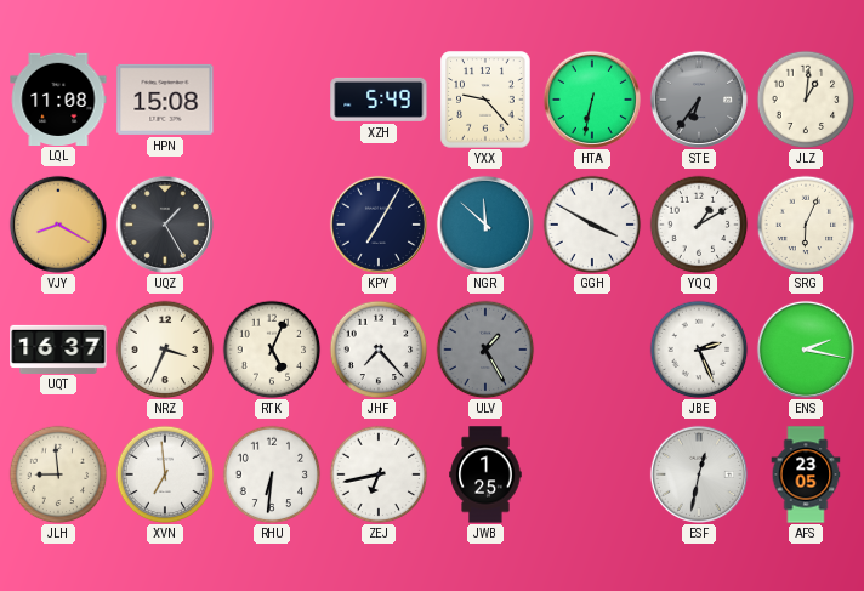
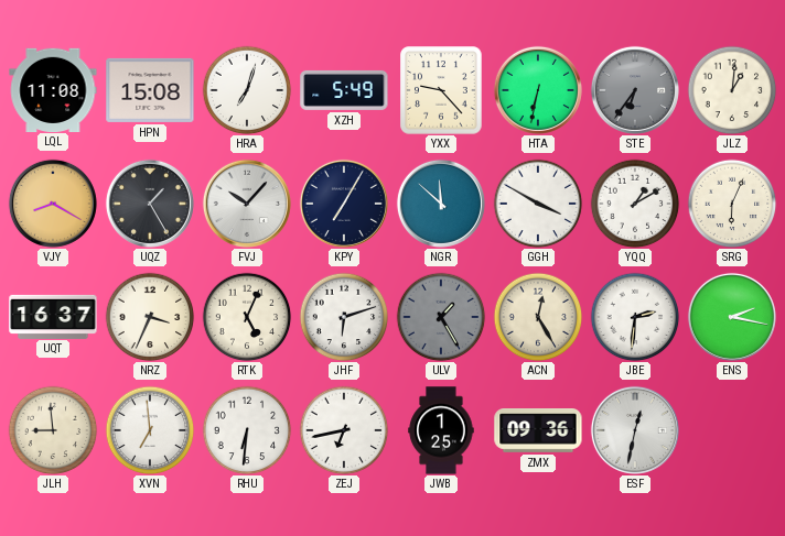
HRA: none -> 7:03
FVJ: none -> 10:07
JHF: 7:23 -> 6:12
ACN: none -> 12:25
JBE: 2:26 -> 2:31
ZMX: none -> 09:36
AFS: 23:05 -> none
